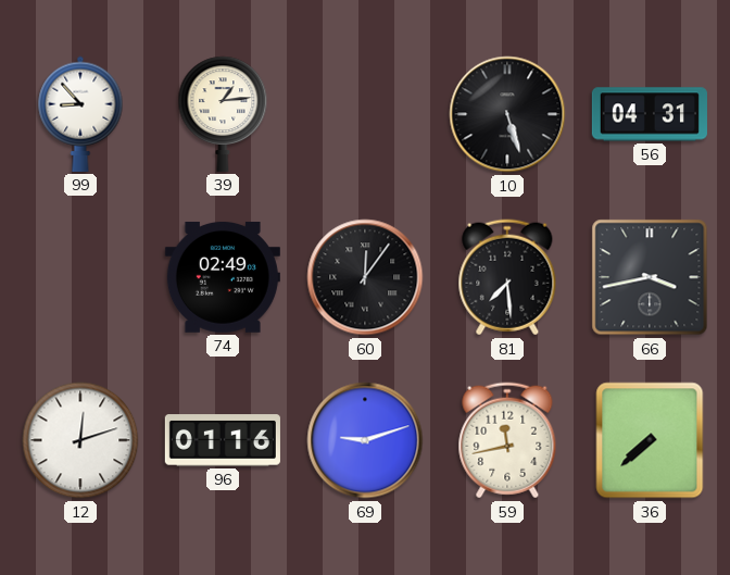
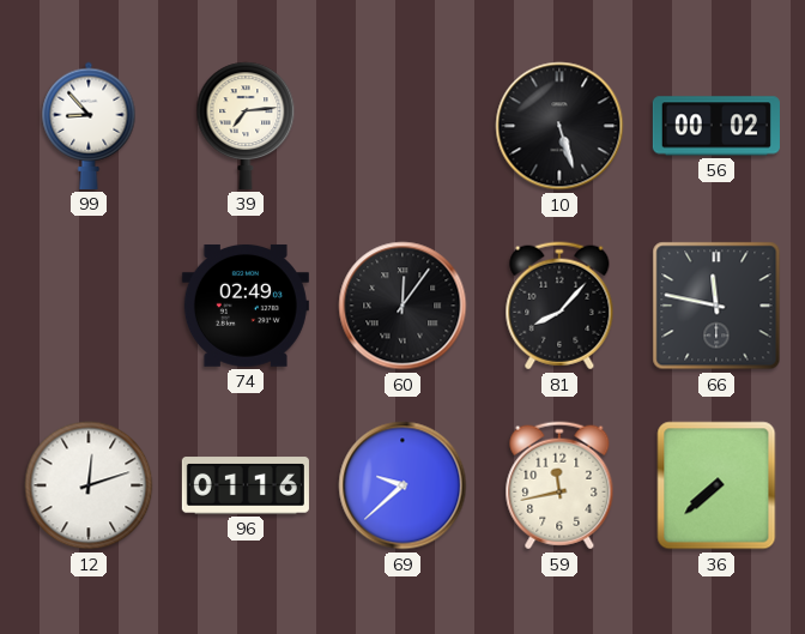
39: 1:14 -> 7:14
56: 04:31 -> 00:02
81: 7:29 -> 8:07
66: 3:43 -> 11:47
69: 9:12 -> 9:38
